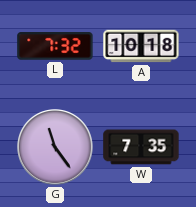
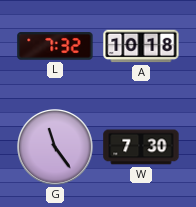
W: 7:35 -> 7:30
